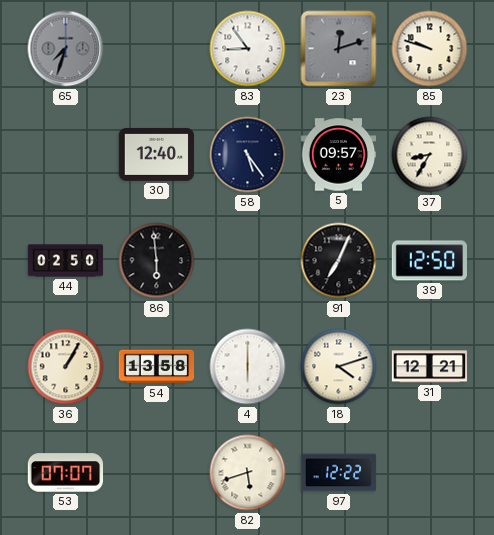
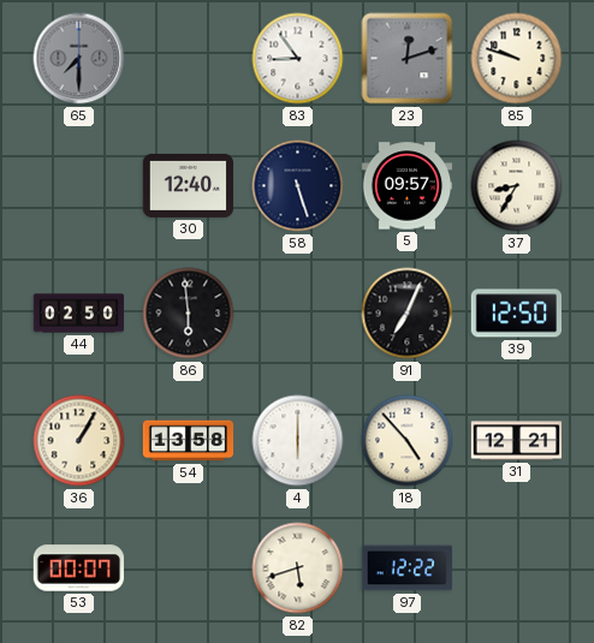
65: 7:33 -> 7:30
58: 5:24 -> 5:27
18: 4:12 -> 4:53
53: 07:07 -> 00:07
